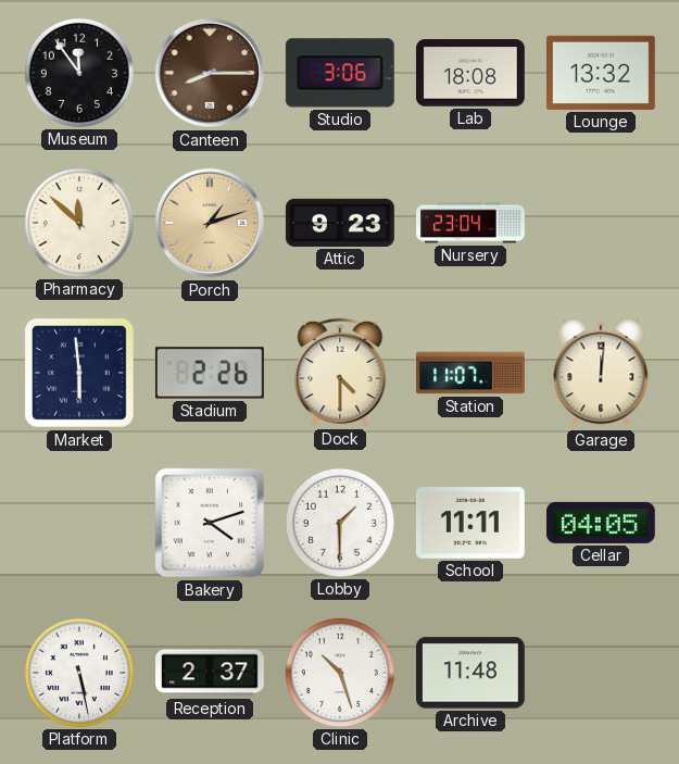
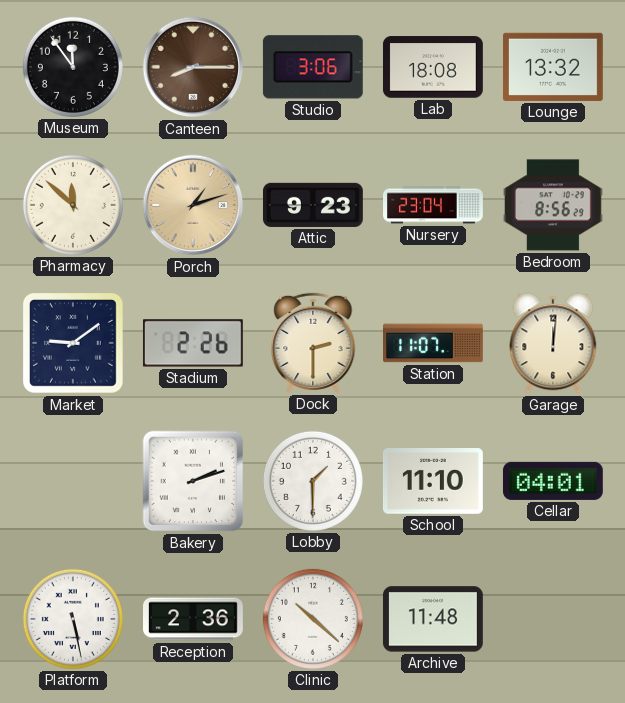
Bedroom: none -> 8:56
Market: 5:59 -> 9:09
Dock: 4:30 -> 2:30
Bakery: 4:12 -> 2:12
School: 11:11 -> 11:10
Cellar: 04:05 -> 04:01
Reception: 2:37 -> 2:36
Clinic: 10:27 -> 10:22
